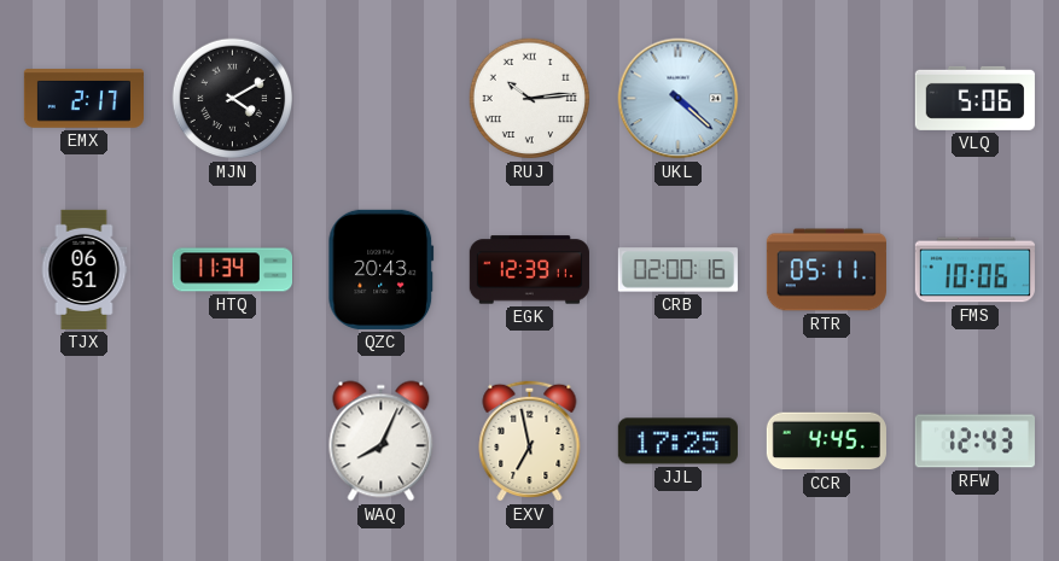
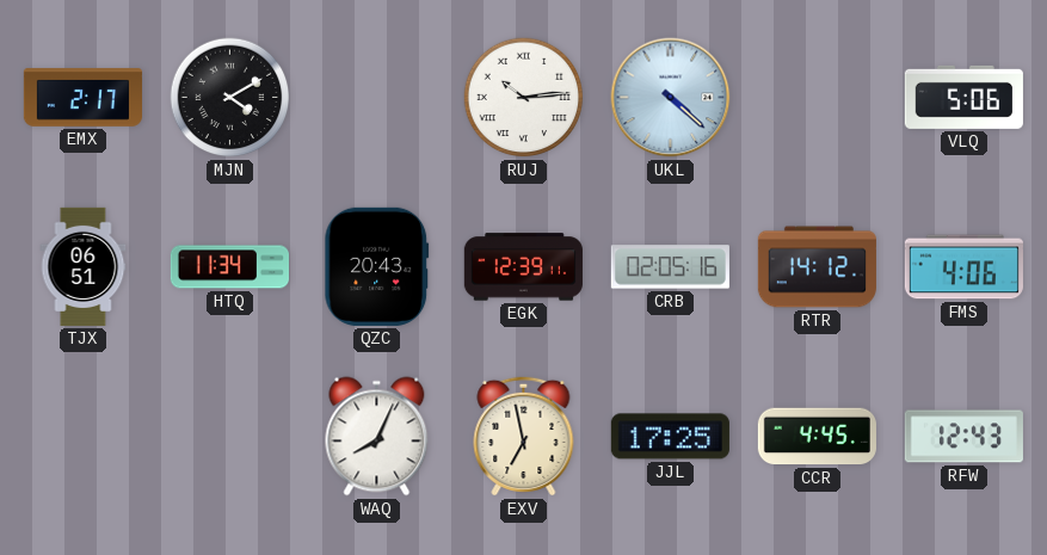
CRB: 02:00 -> 02:05
RTR: 05:11 -> 14:12
FMS: 10:06 -> 4:06
